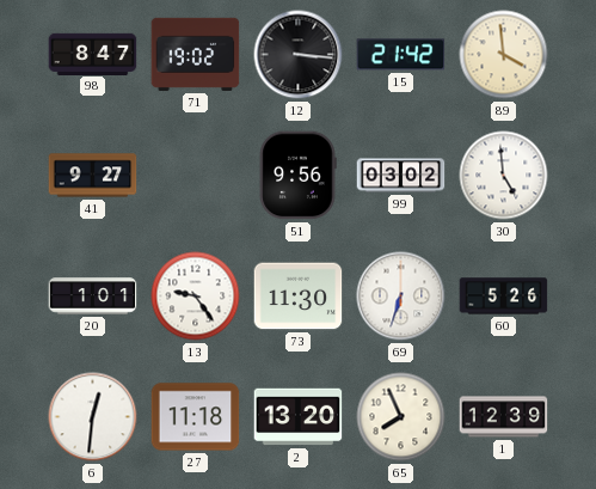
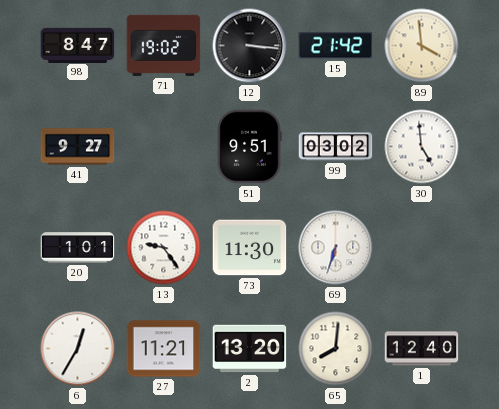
51: 9:56 -> 9:51
60: 5:26 -> none
6: 12:31 -> 12:35
27: 11:18 -> 11:21
65: 7:56 -> 8:01
1: 12:39 -> 12:40
